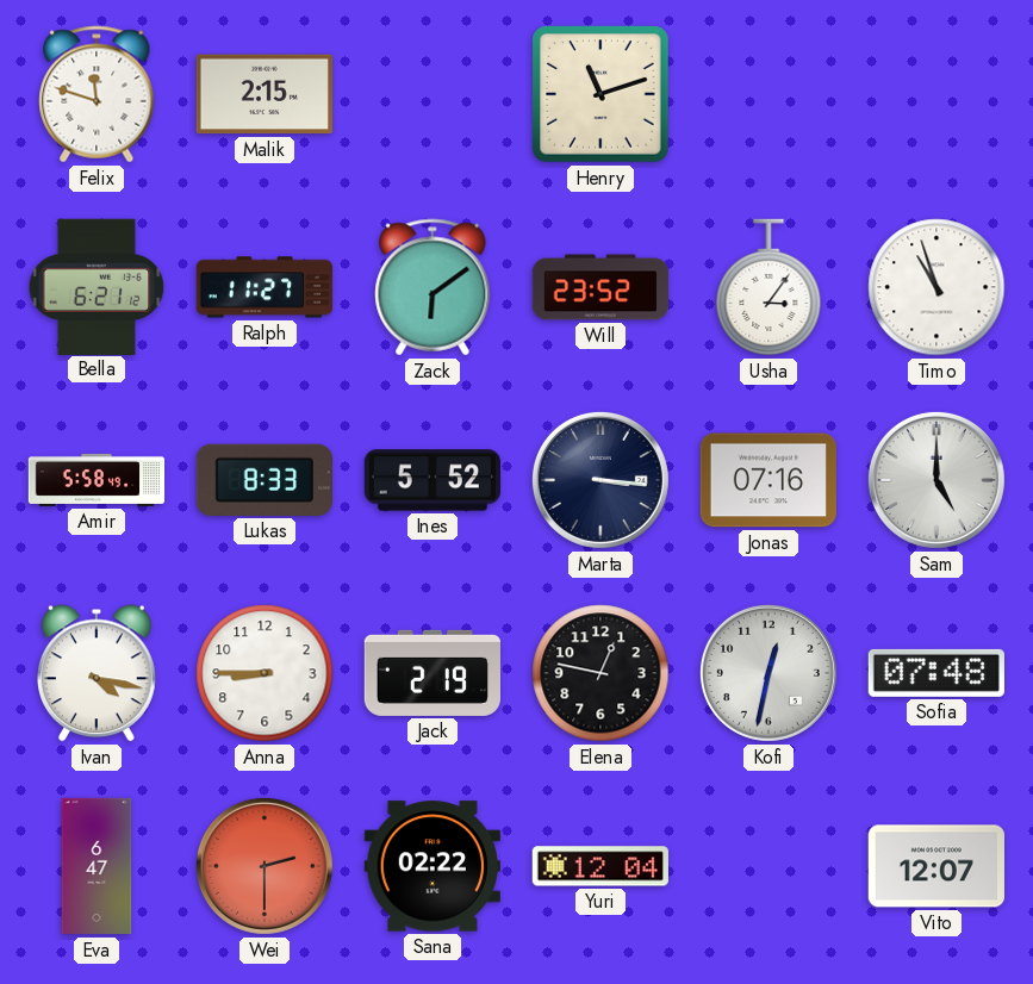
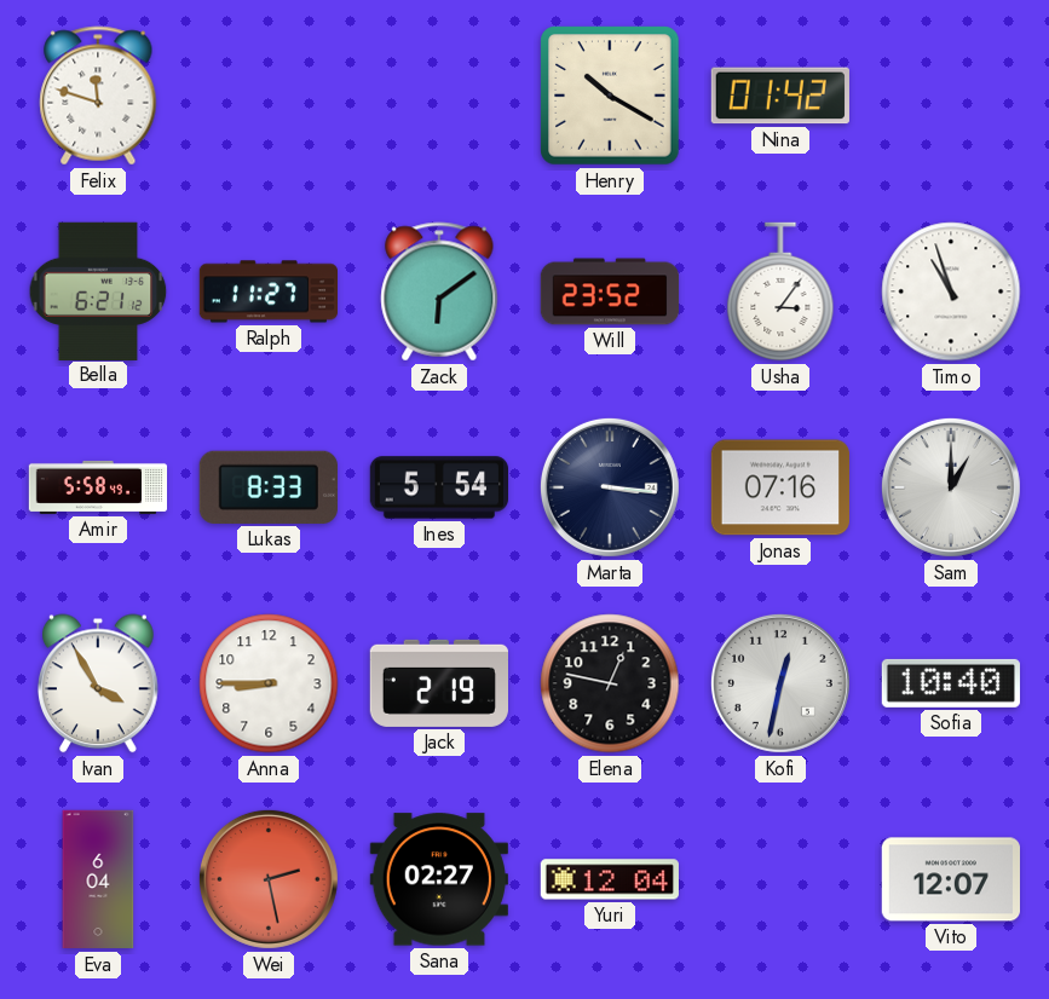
Malik: 2:15 -> none
Henry: 11:12 -> 10:20
Nina: none -> 01:42
Ines: 5:52 -> 5:54
Sam: 5:00 -> 1:00
Ivan: 4:17 -> 3:55
Sofia: 07:48 -> 10:40
Eva: 6:47 -> 6:04
Wei: 2:30 -> 2:28
Sana: 02:22 -> 02:27
